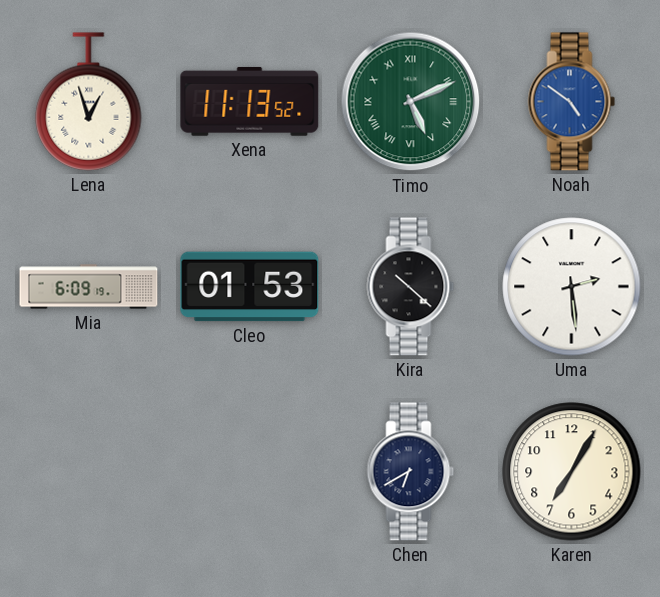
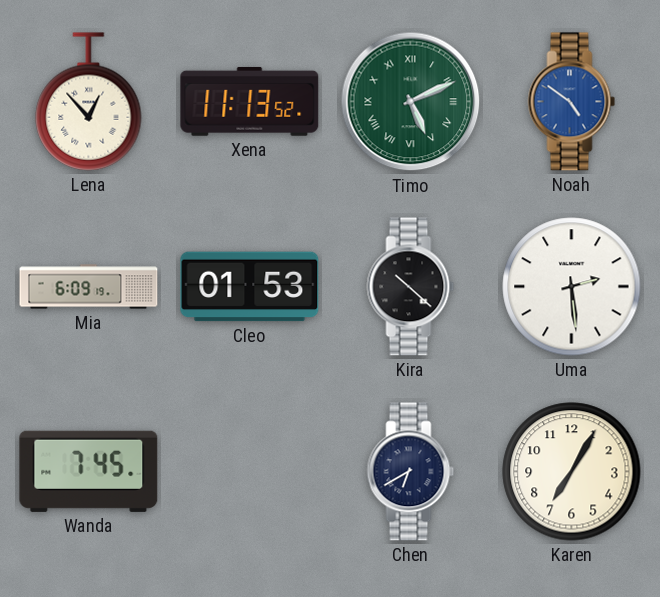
Lena: 12:57 -> 12:53
Wanda: none -> 7:45
